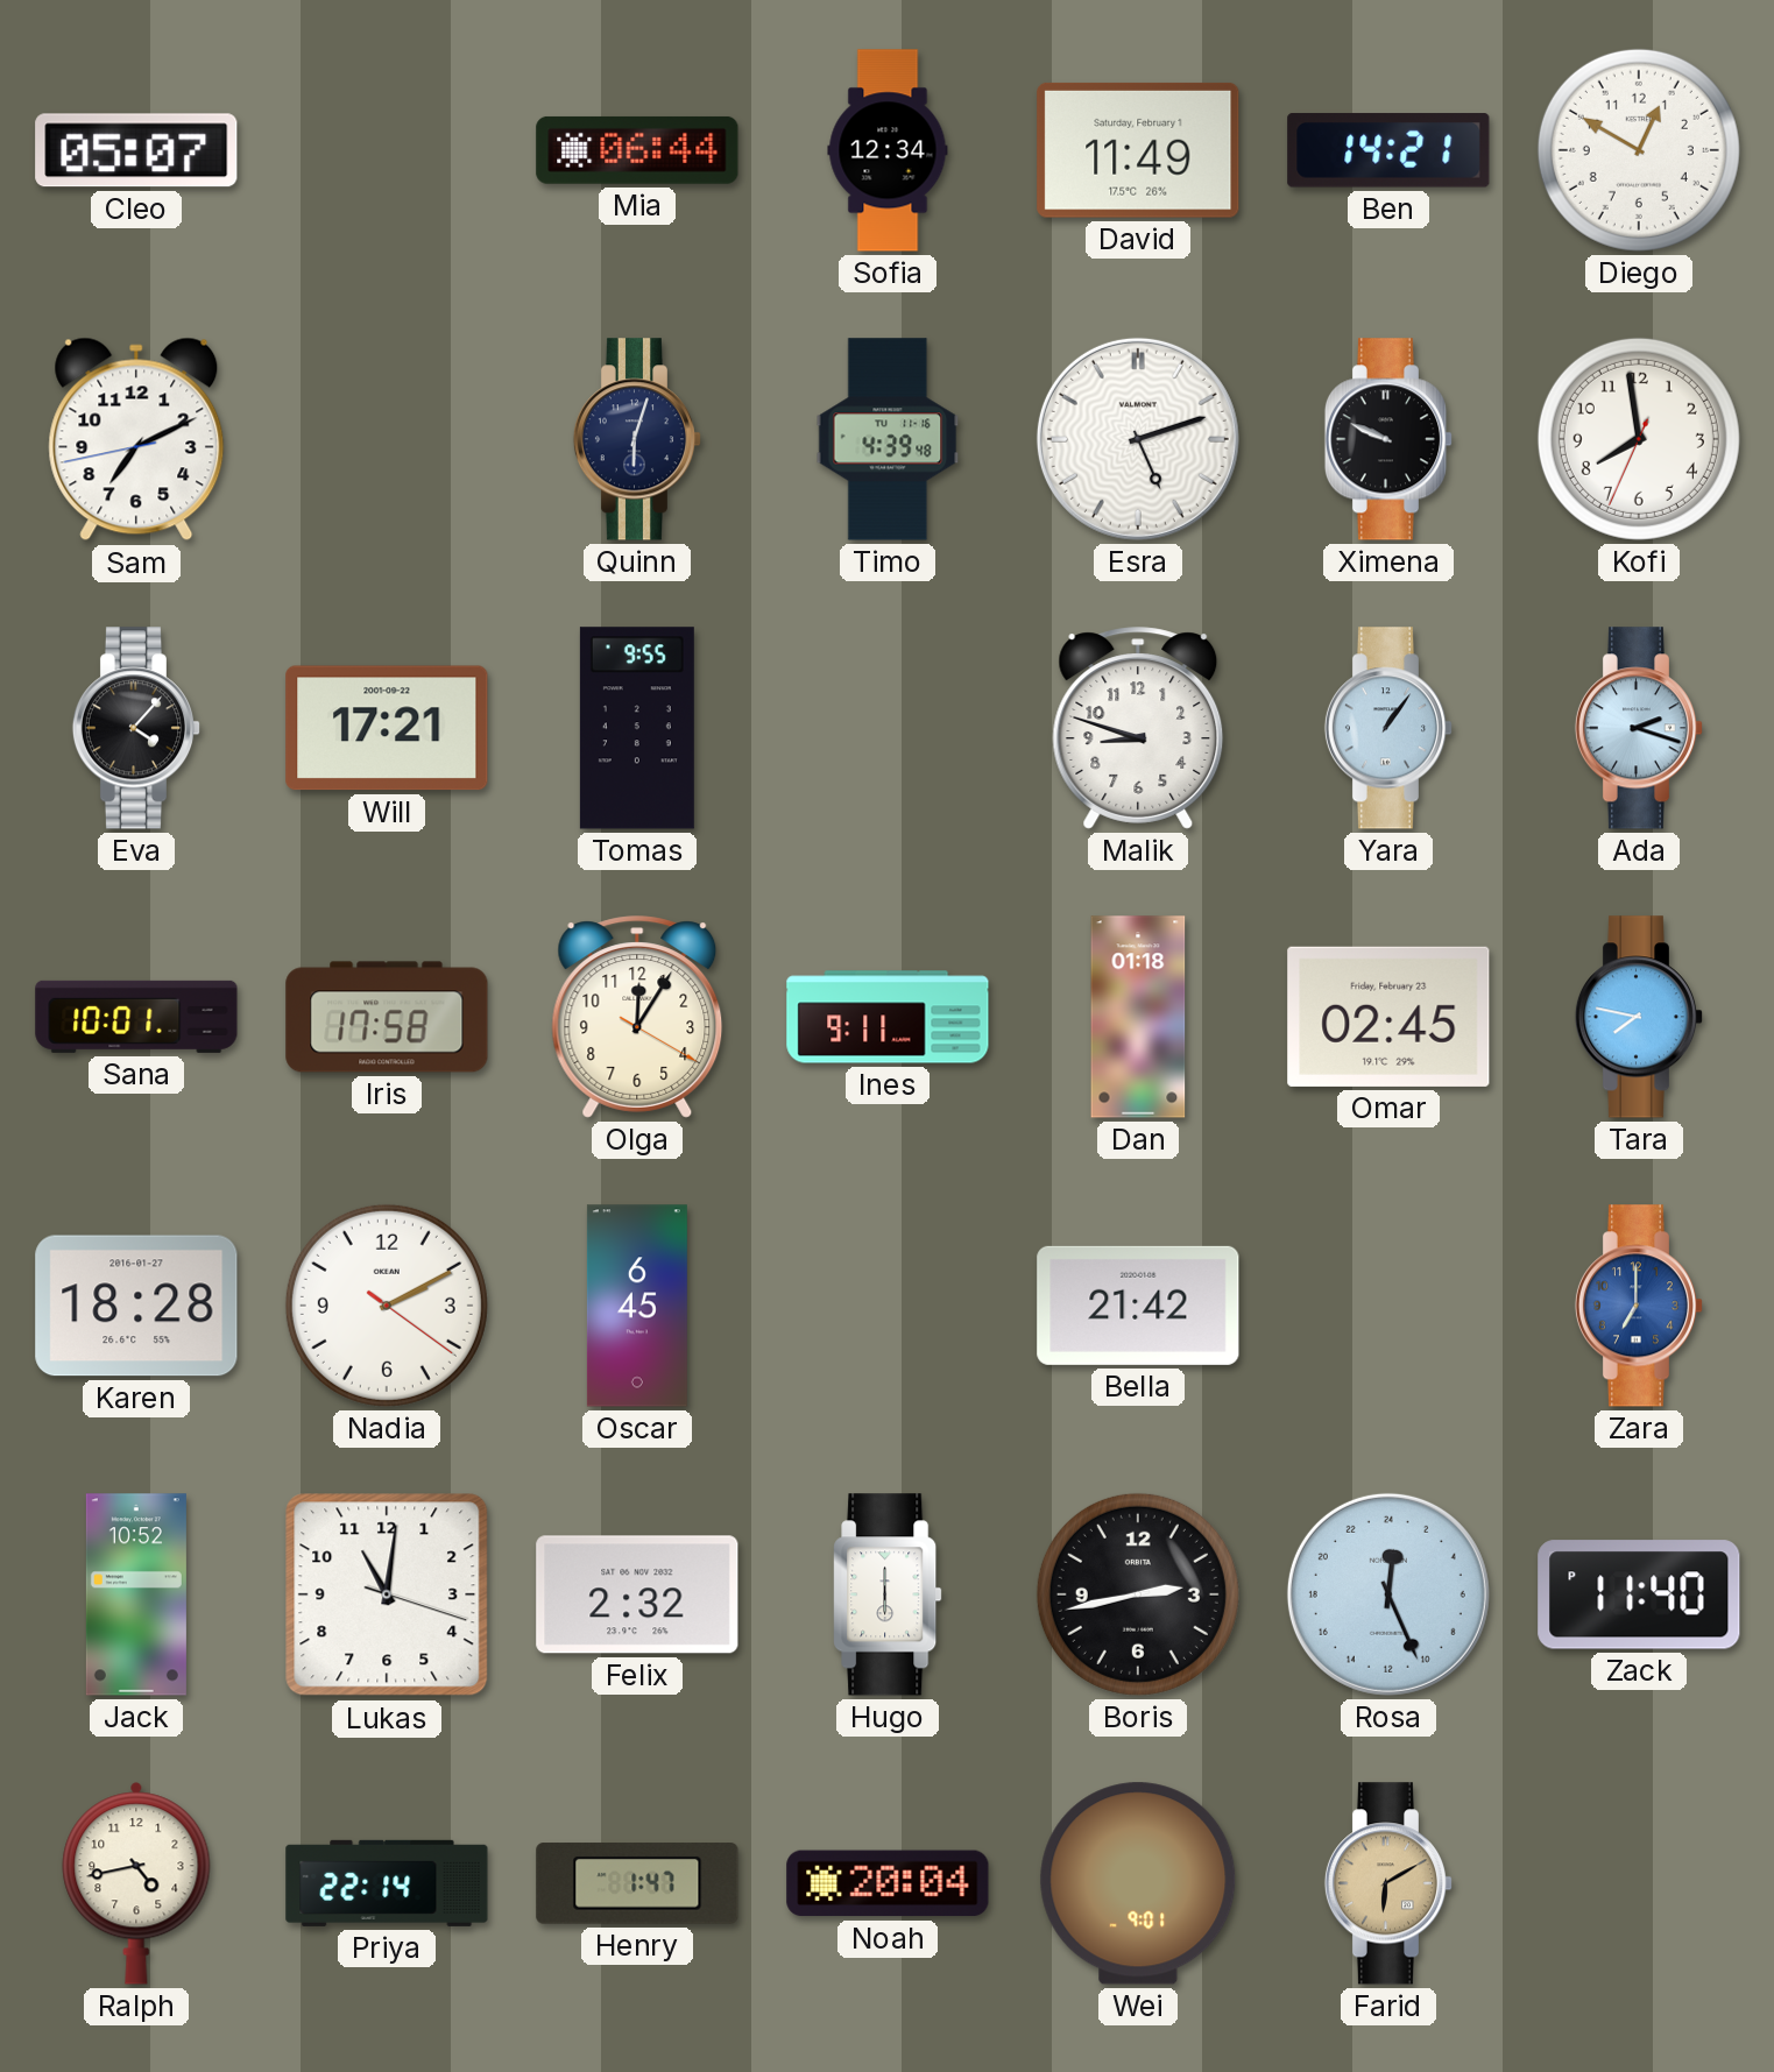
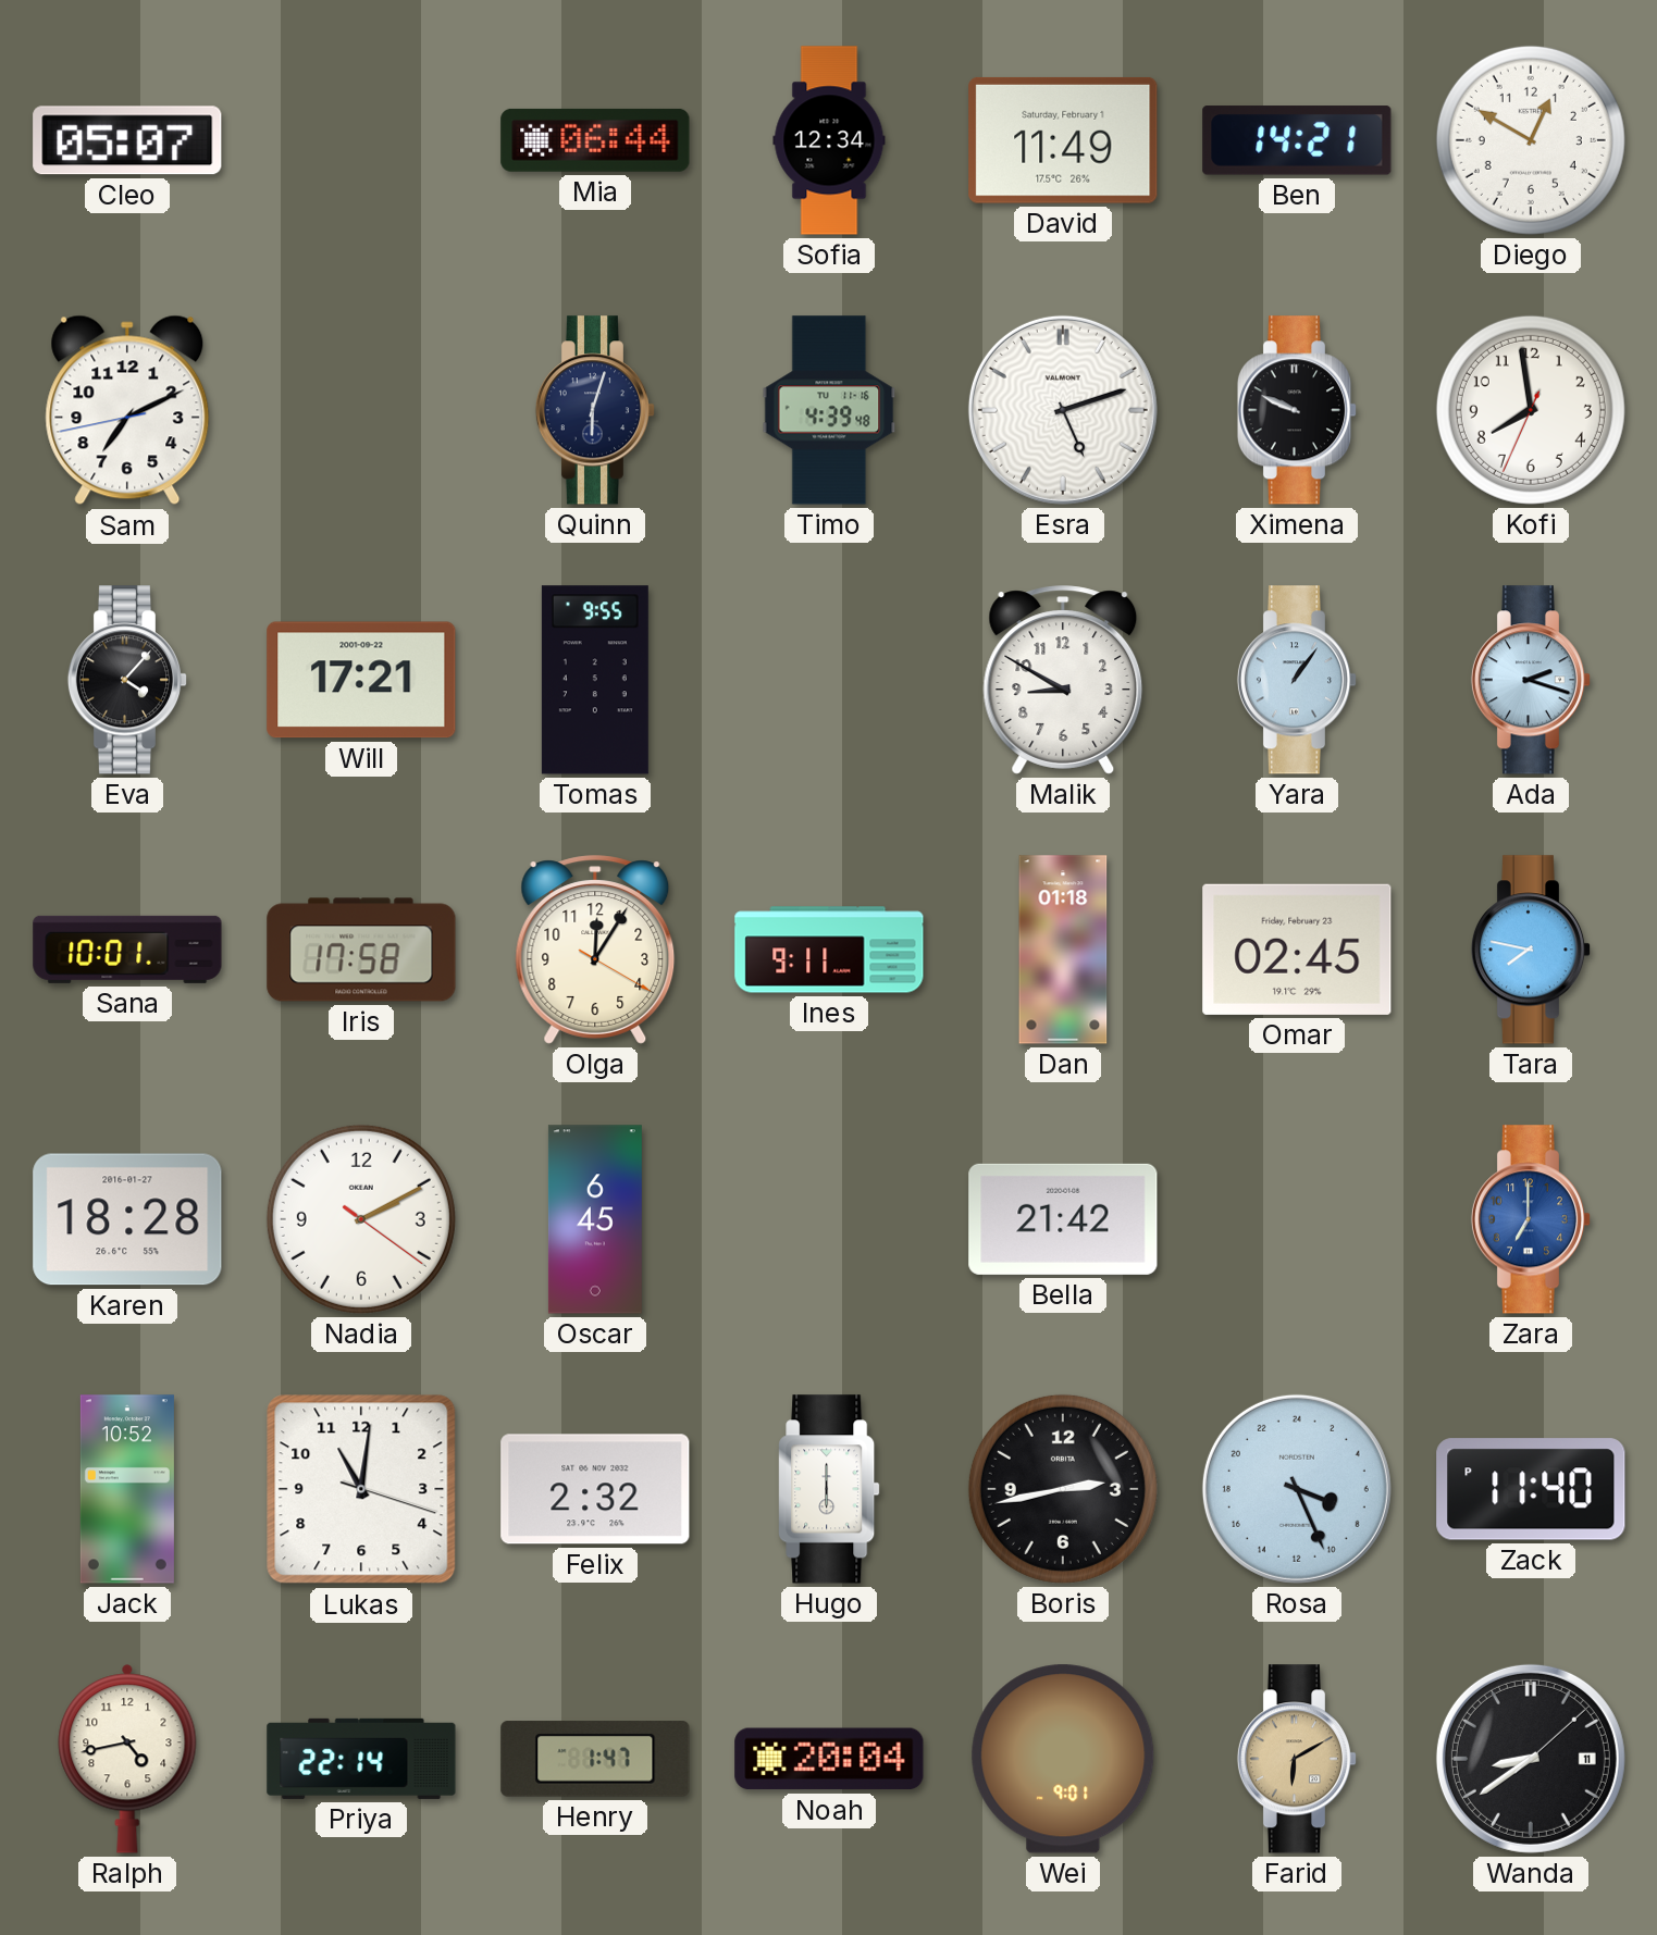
Malik: 8:48 -> 8:50
Rosa: 0:26 -> 7:26
Wanda: none -> 8:39
